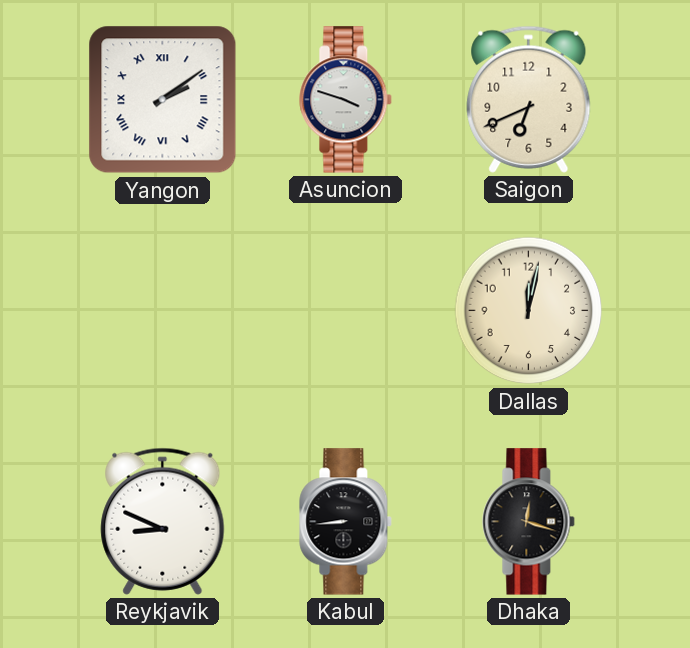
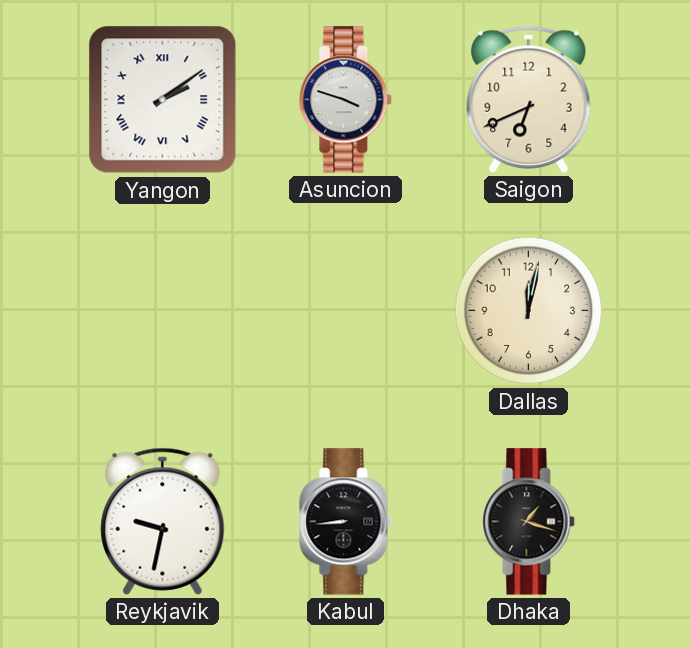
Reykjavik: 8:49 -> 9:32
Dhaka: 12:18 -> 1:18
